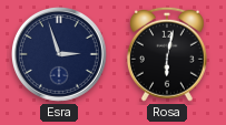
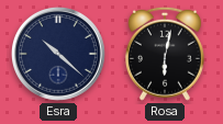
Esra: 2:57 -> 10:22
